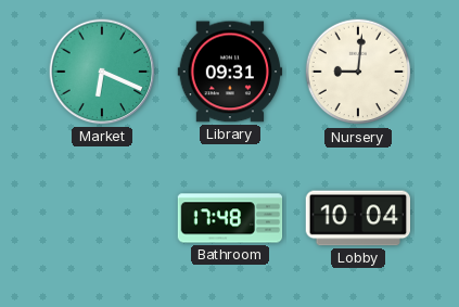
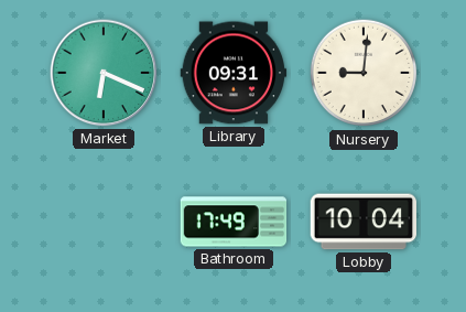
Bathroom: 17:48 -> 17:49
